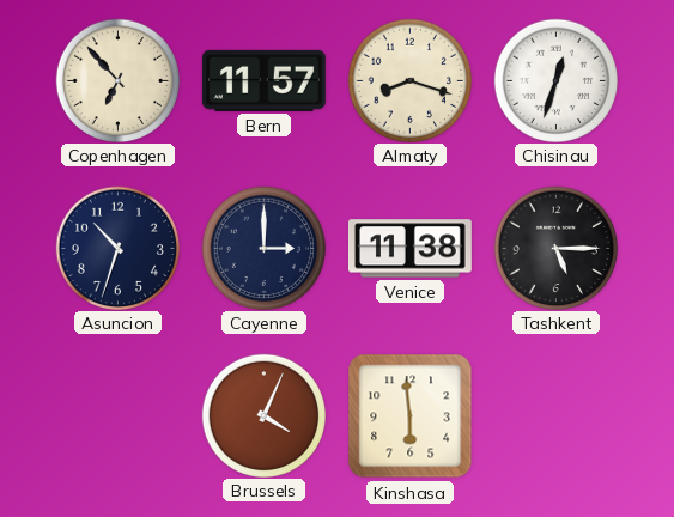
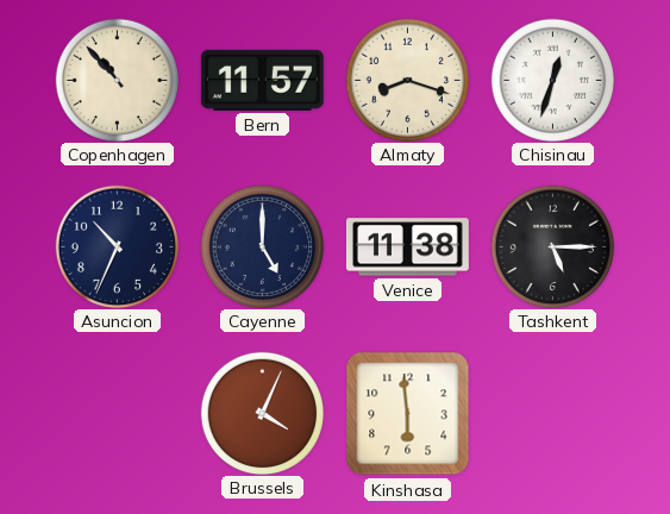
Copenhagen: 6:53 -> 10:53
Asuncion: 10:33 -> 10:34
Cayenne: 3:00 -> 5:00
